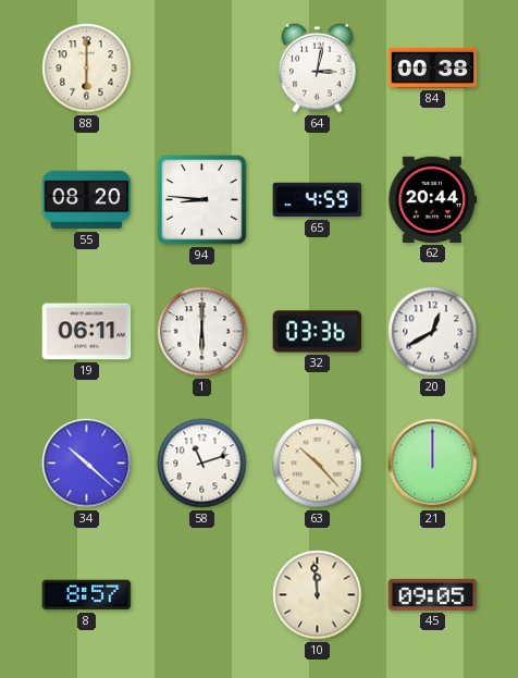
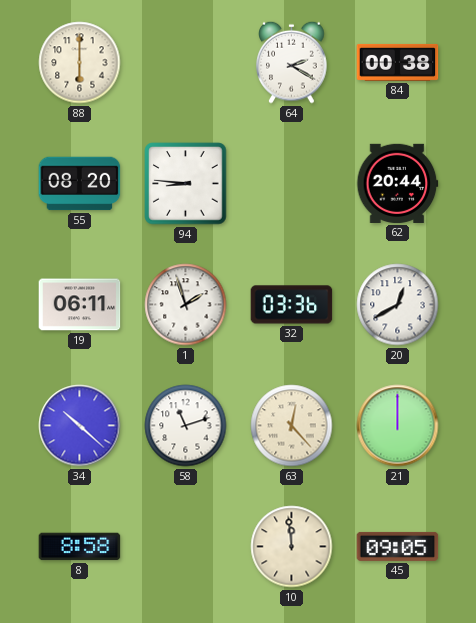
64: 3:02 -> 2:20
65: 4:59 -> none
1: 6:00 -> 1:57
63: 10:23 -> 12:23
8: 8:57 -> 8:58
